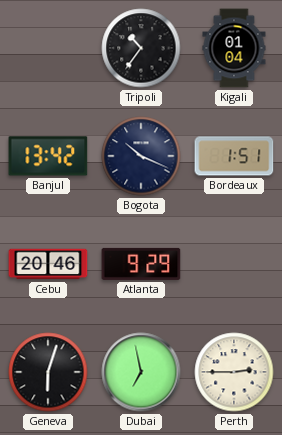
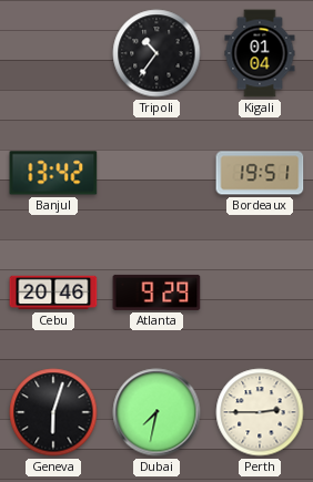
Bogota: 10:19 -> none
Bordeaux: 1:51 -> 19:51
Dubai: 6:58 -> 7:32
